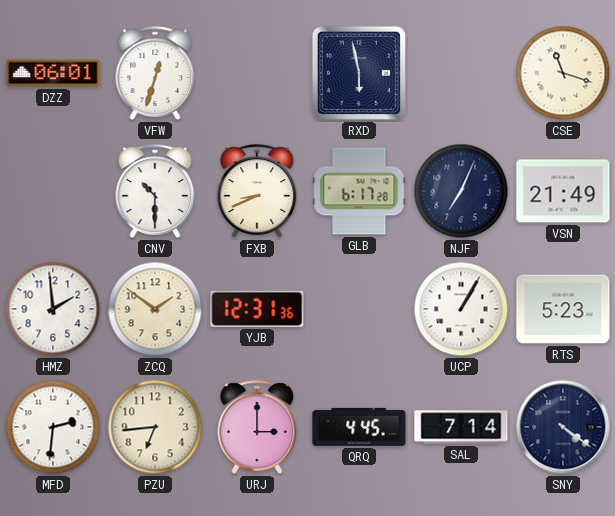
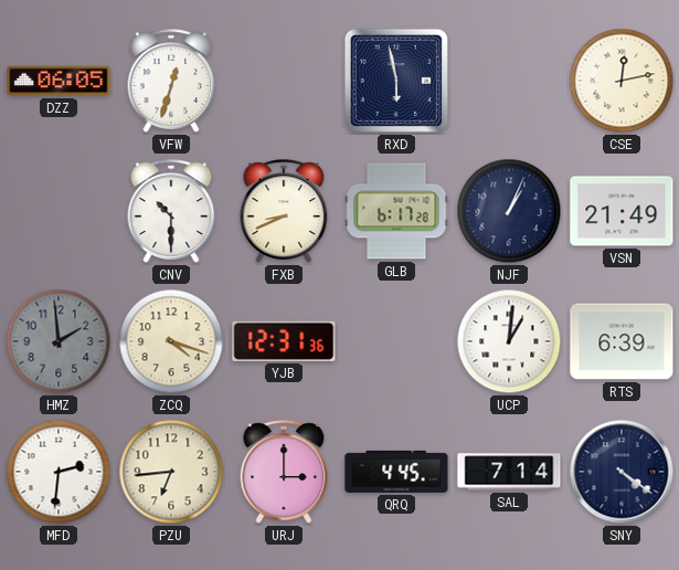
DZZ: 06:01 -> 06:05
CSE: 11:18 -> 12:13
NJF: 7:04 -> 1:04
HMZ dial: white -> grey
ZCQ: 1:51 -> 4:18
UCP: 1:05 -> 1:01
RTS: 5:23 -> 6:39
